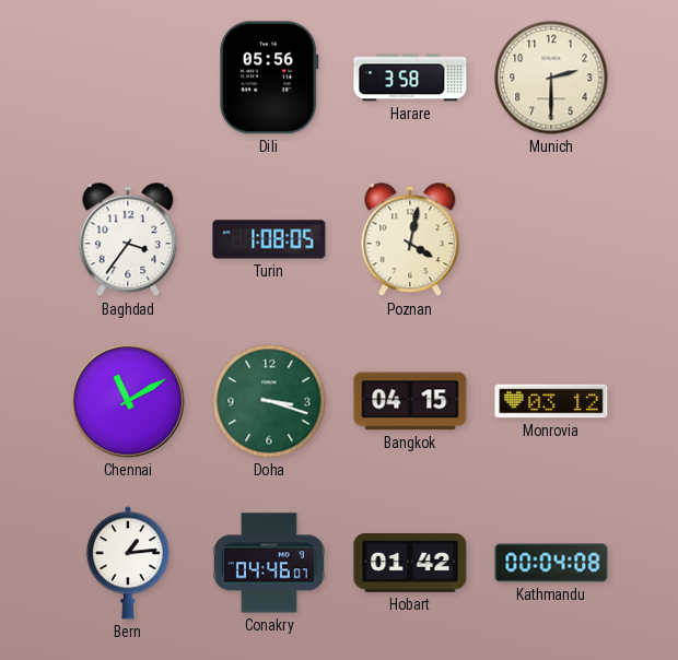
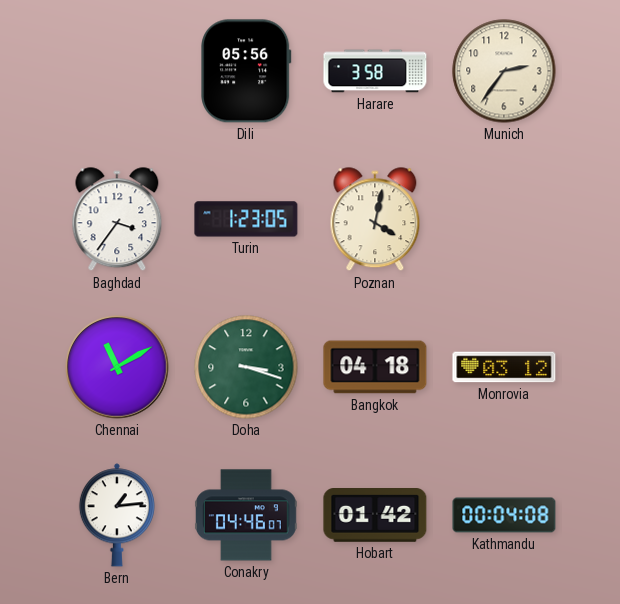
Munich: 2:30 -> 2:36
Turin: 1:08 -> 1:23
Bangkok: 04:15 -> 04:18
